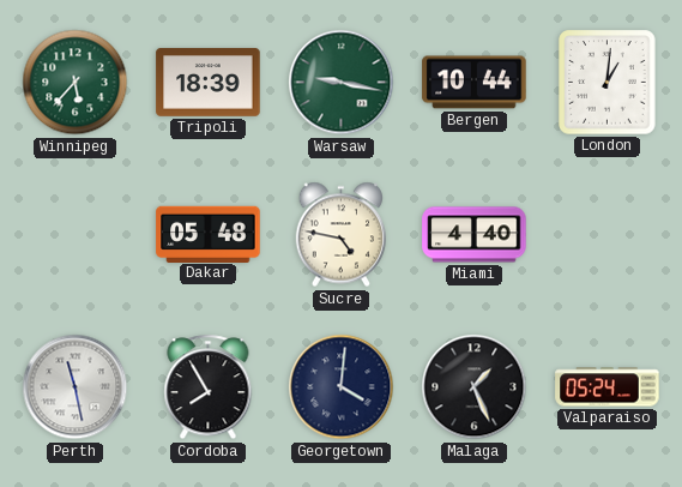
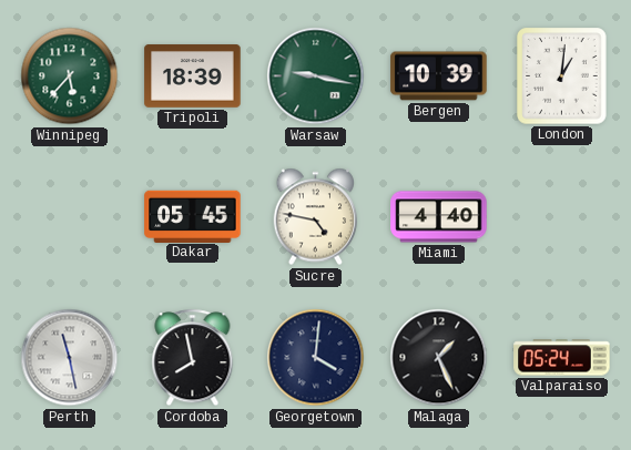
Bergen: 10:44 -> 10:39
Dakar: 05:48 -> 05:45
Cordoba: 7:55 -> 7:58
